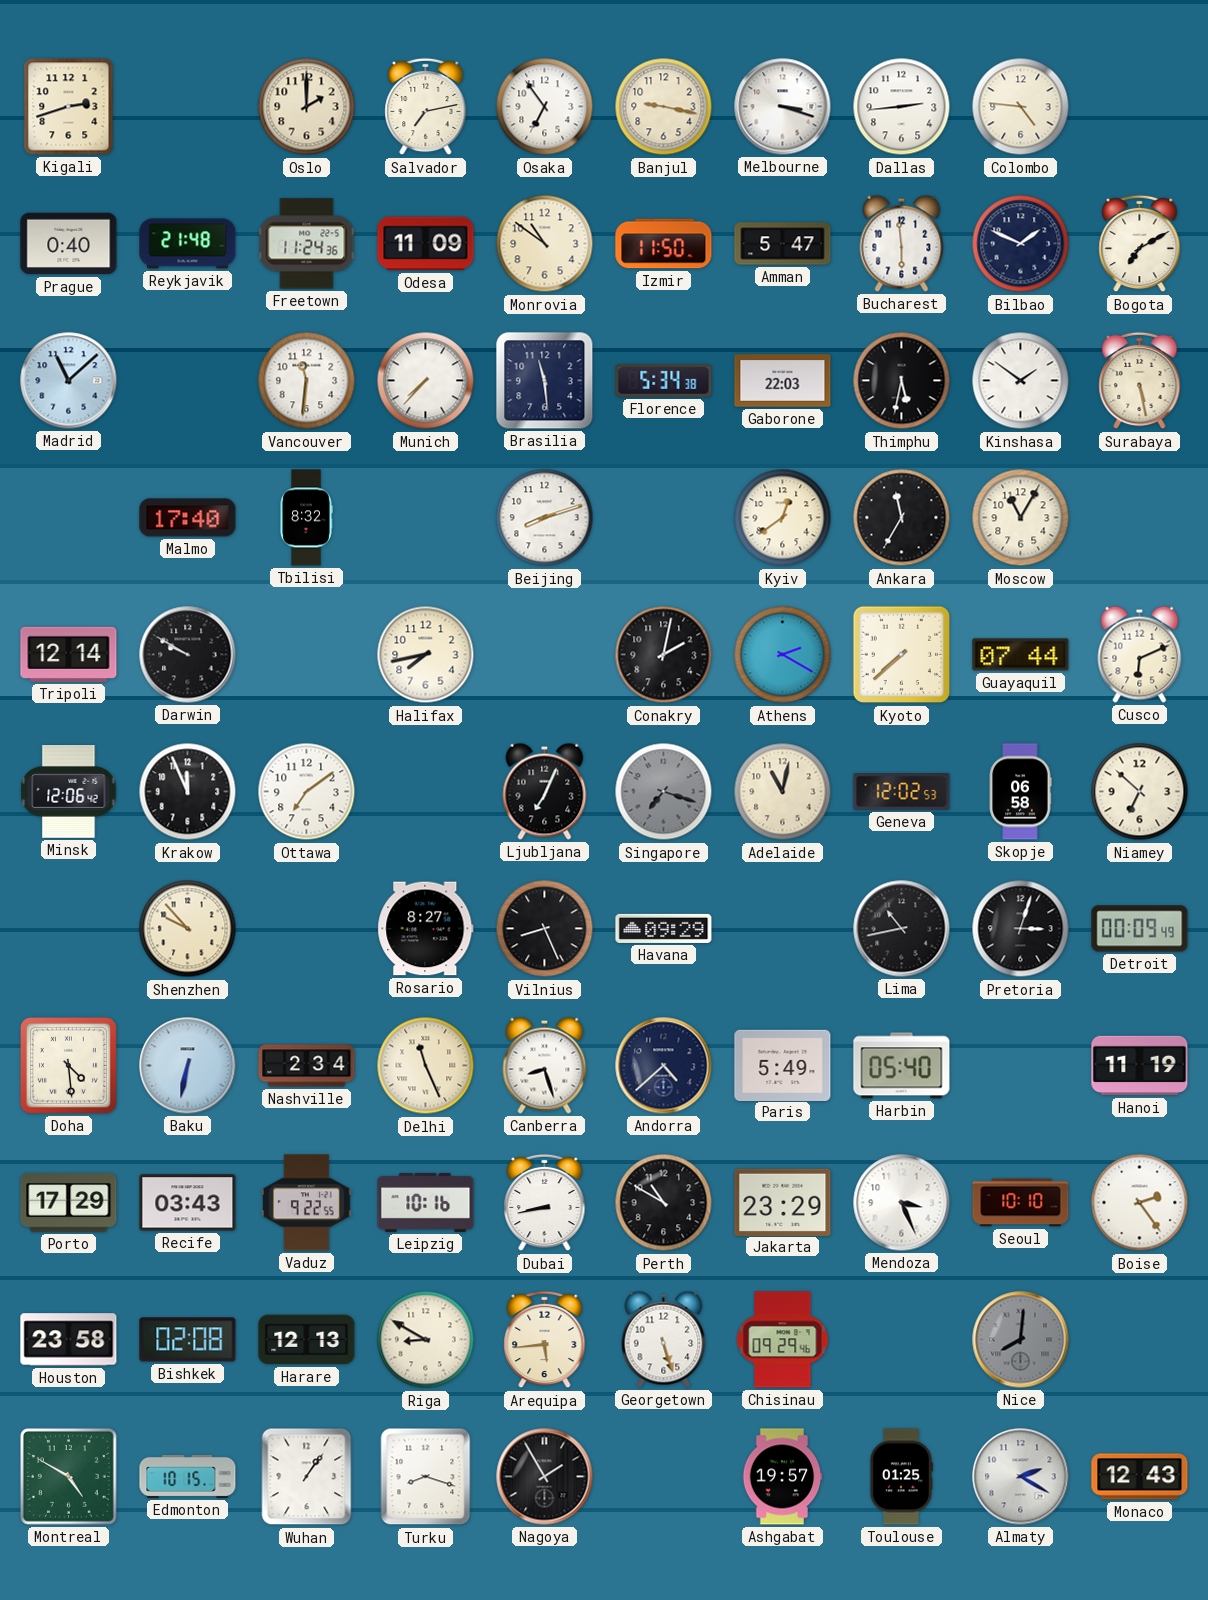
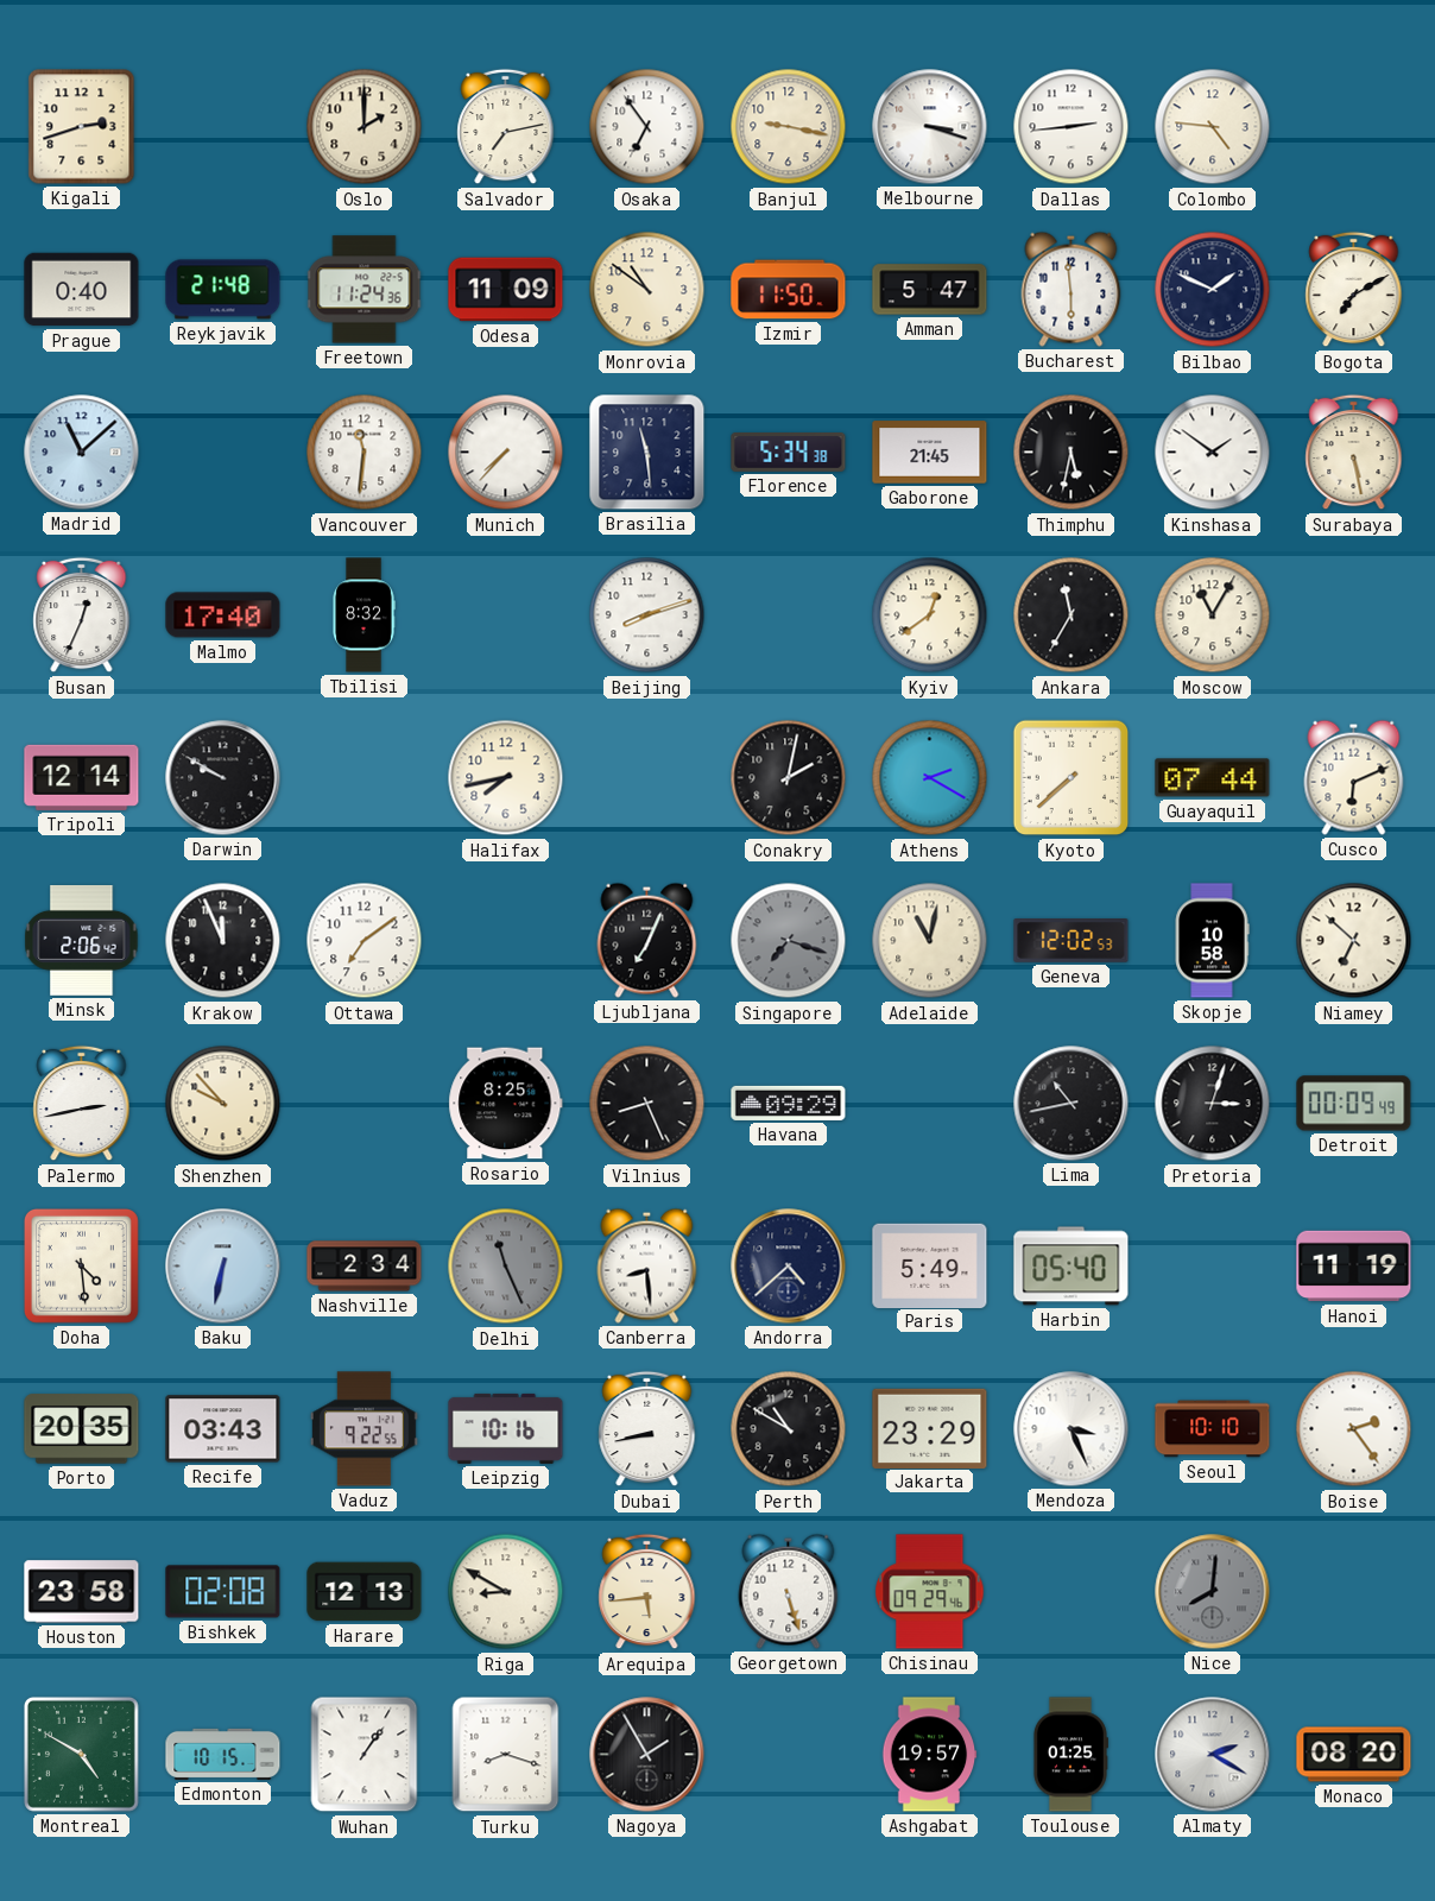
Gaborone: 22:03 -> 21:45
Busan: none -> 12:34
Minsk: 12:06 -> 2:06
Skopje: 06:58 -> 10:58
Palermo: none -> 2:43
Rosario: 8:27 -> 8:25
Delhi dial: cream -> grey
Canberra: 8:27 -> 8:29
Porto: 17:29 -> 20:35
Monaco: 12:43 -> 08:20
